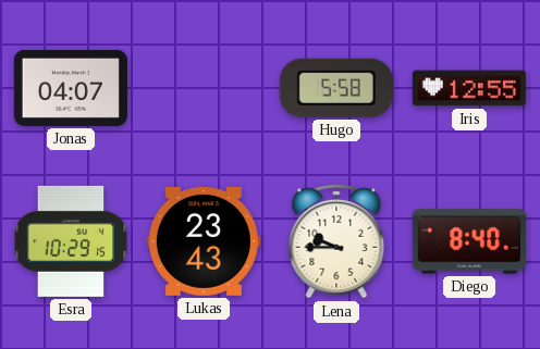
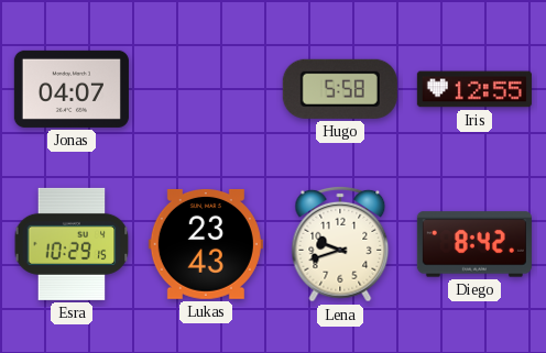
Lena: 9:45 -> 9:42
Diego: 8:40 -> 8:42
